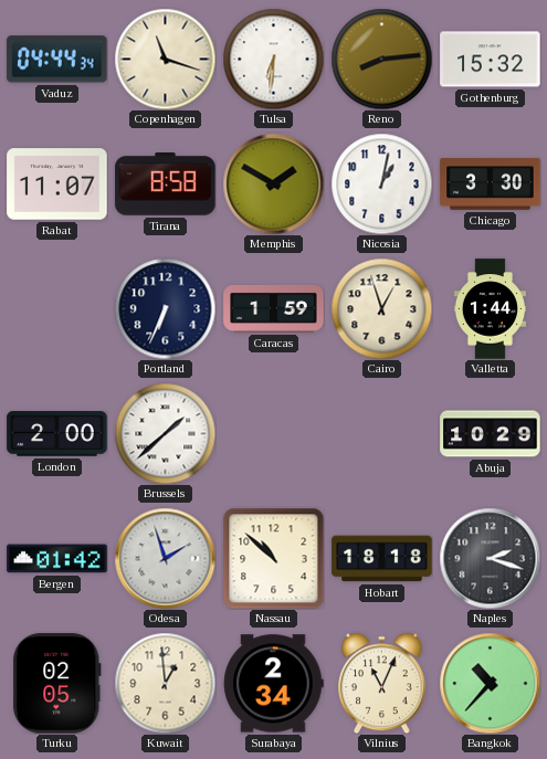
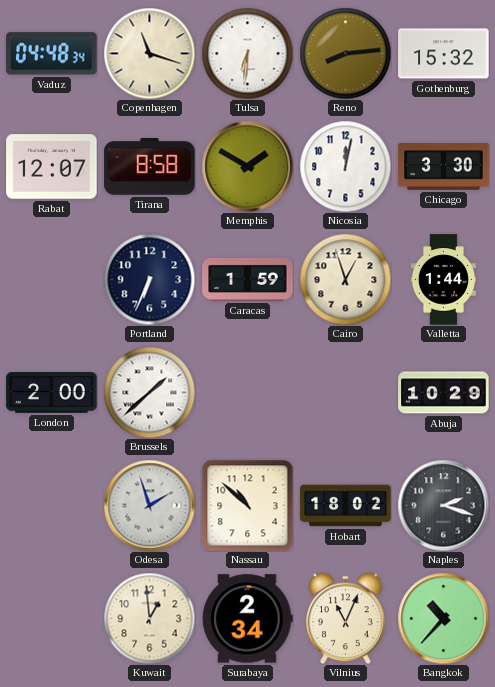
Vaduz: 04:44 -> 04:48
Rabat: 11:07 -> 12:07
Nicosia: 1:02 -> 12:02
Bergen: 01:42 -> none
Hobart: 18:18 -> 18:02
Turku: 02:05 -> none
